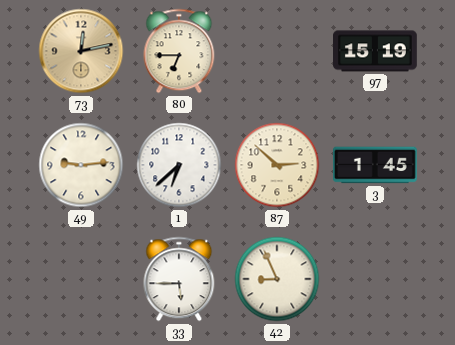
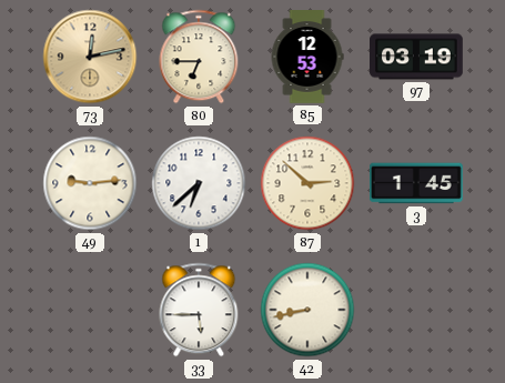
85: none -> 12:53
97: 15:19 -> 03:19
42: 8:56 -> 8:43
